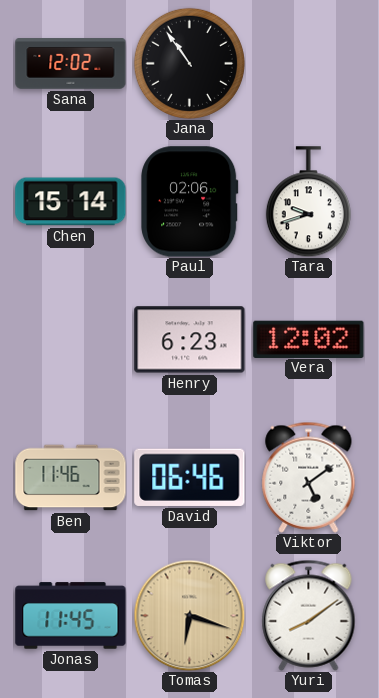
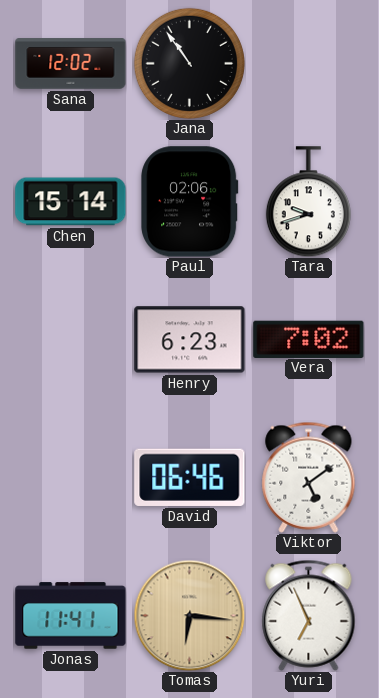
Vera: 12:02 -> 7:02
Ben: 11:46 -> none
Jonas: 11:45 -> 11:41
Tomas: 6:18 -> 6:16
Yuri: 8:09 -> 6:56
